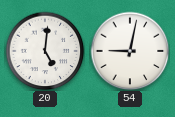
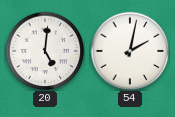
54: 9:02 -> 2:02
